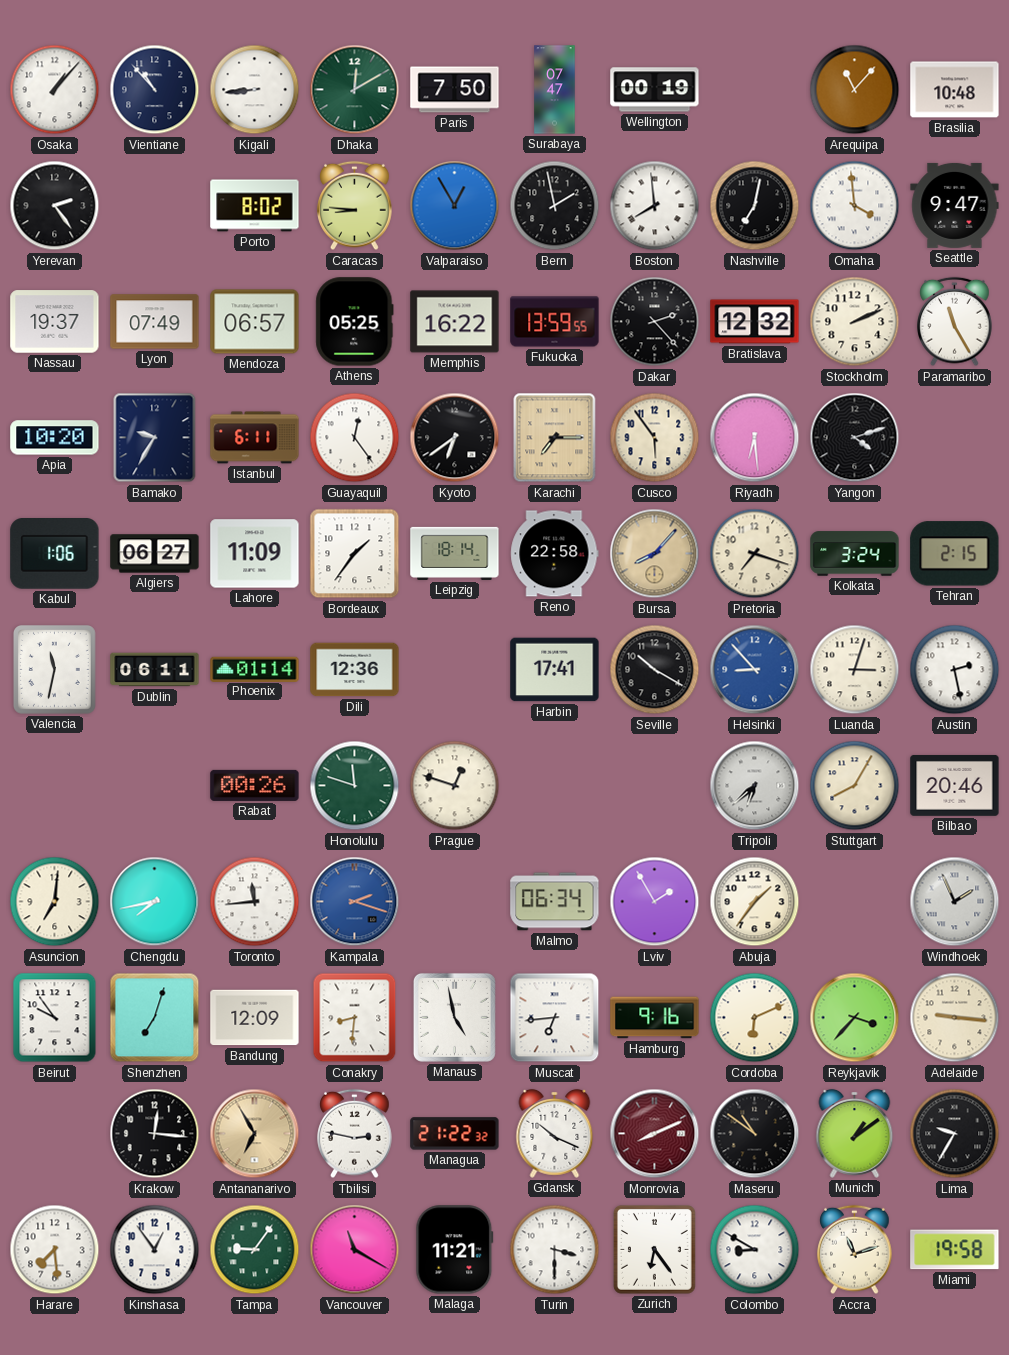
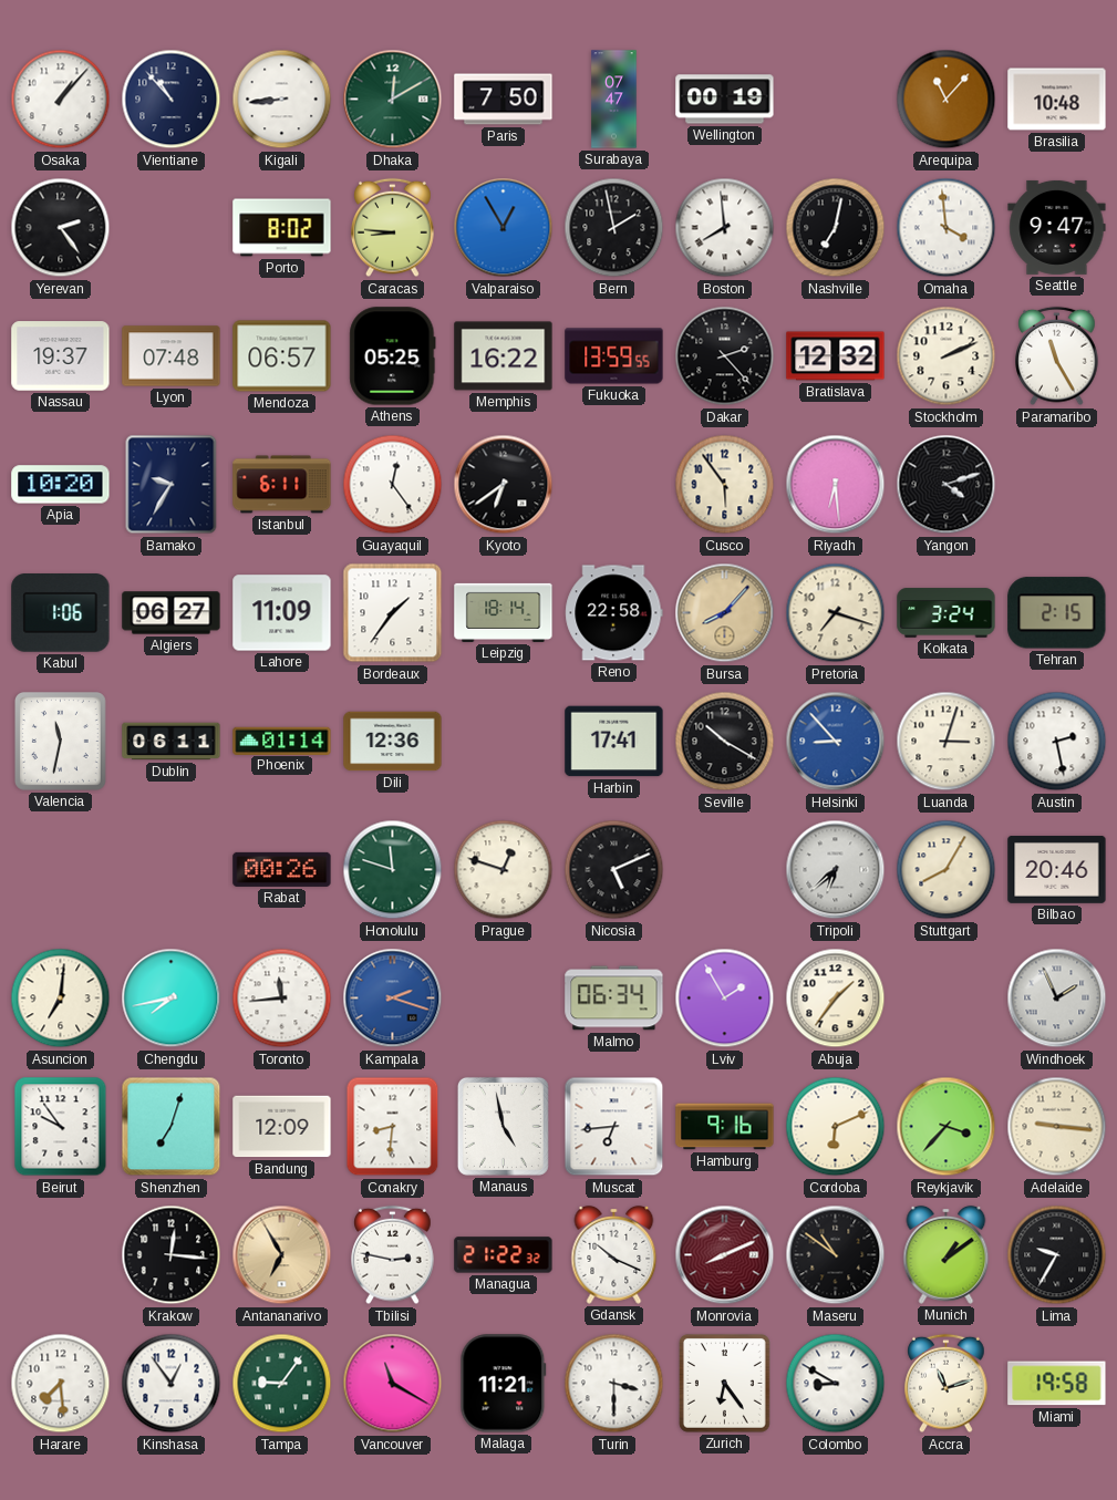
Lyon: 07:49 -> 07:48
Karachi: 7:15 -> none
Nicosia: none -> 5:11
